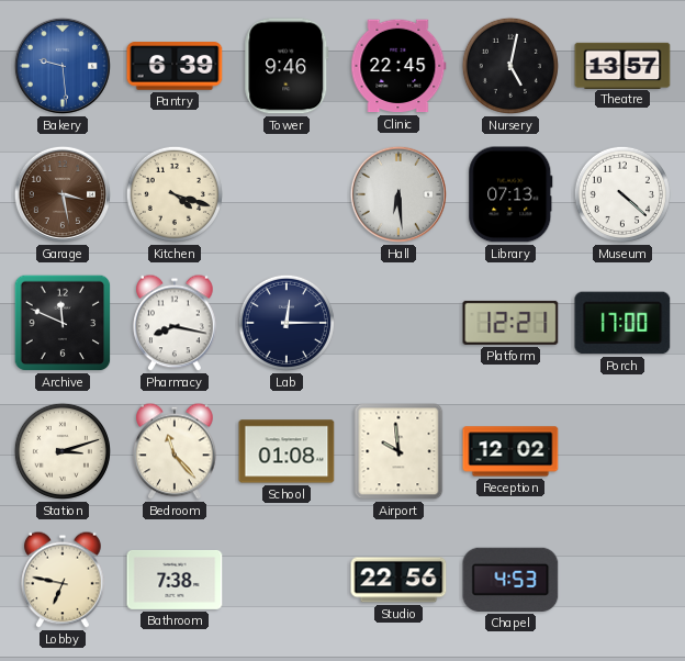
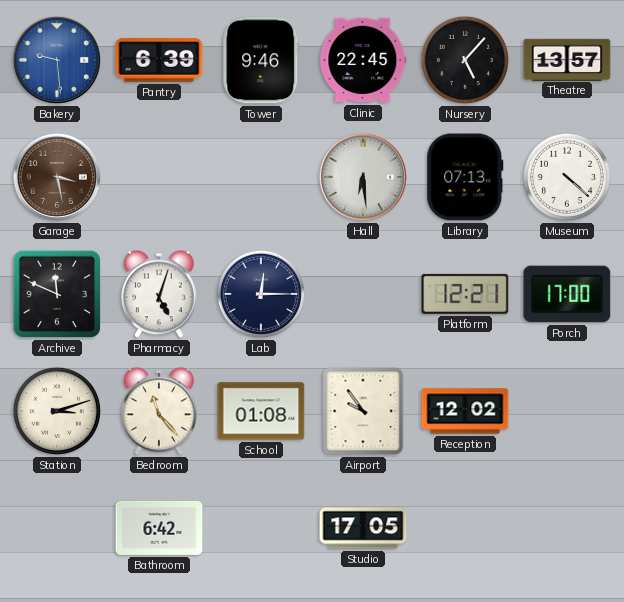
Nursery: 5:02 -> 5:07
Kitchen: 4:18 -> none
Pharmacy: 8:17 -> 5:03
Airport: 9:59 -> 9:54
Lobby: 6:47 -> none
Bathroom: 7:38 -> 6:42
Studio: 22:56 -> 17:05
Chapel: 4:53 -> none
